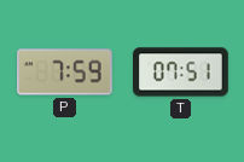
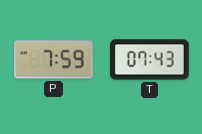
T: 07:51 -> 07:43
